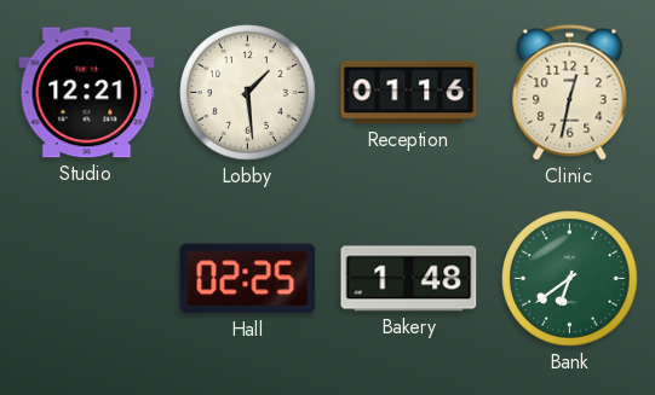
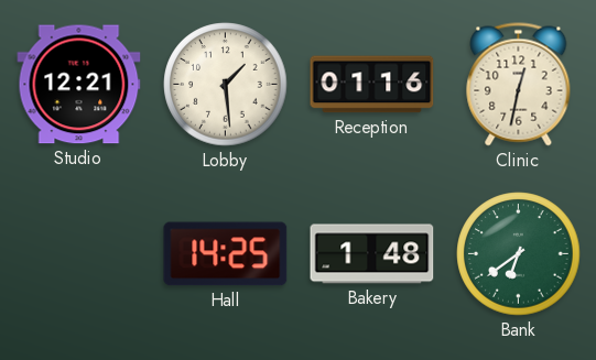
Hall: 02:25 -> 14:25
